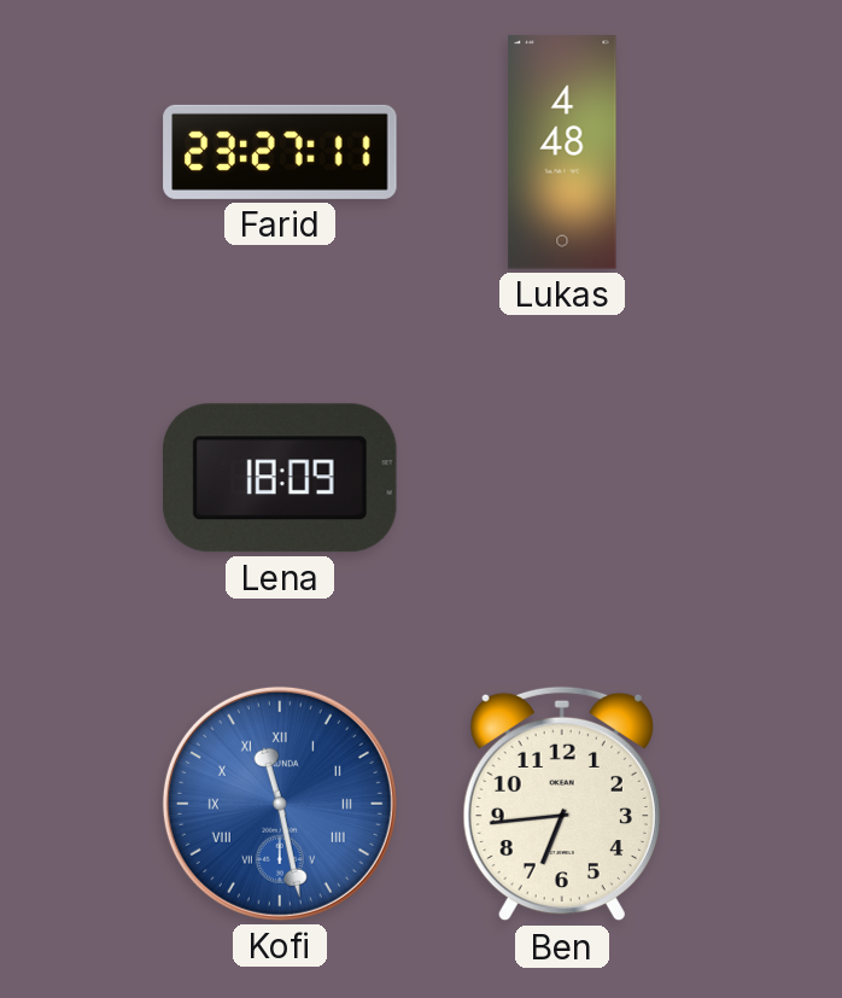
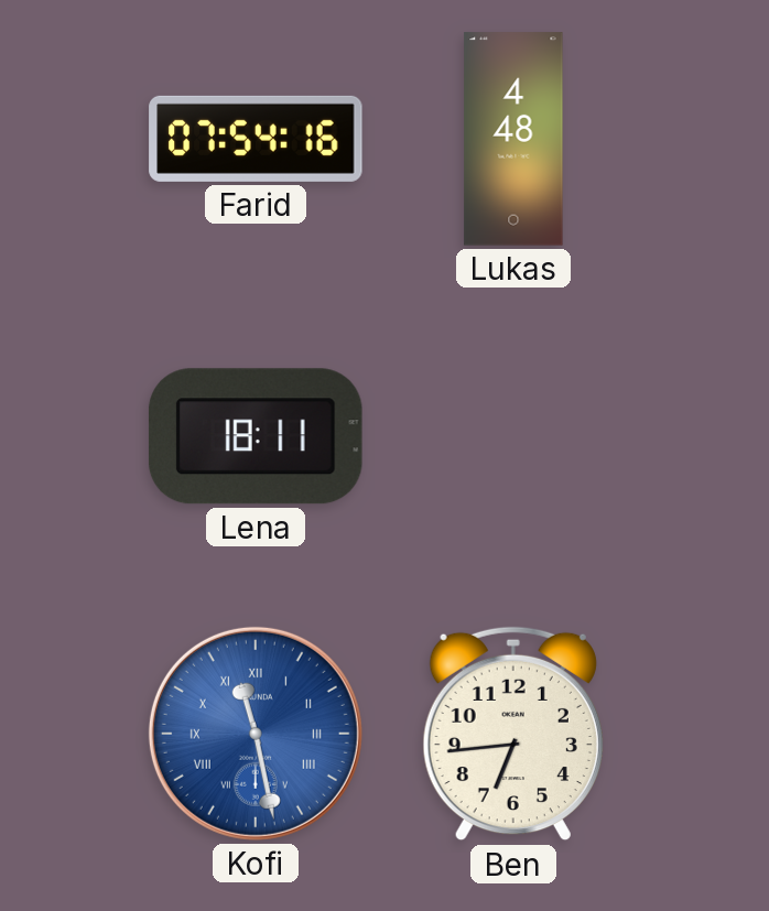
Farid: 23:27 -> 07:54
Lena: 18:09 -> 18:11
